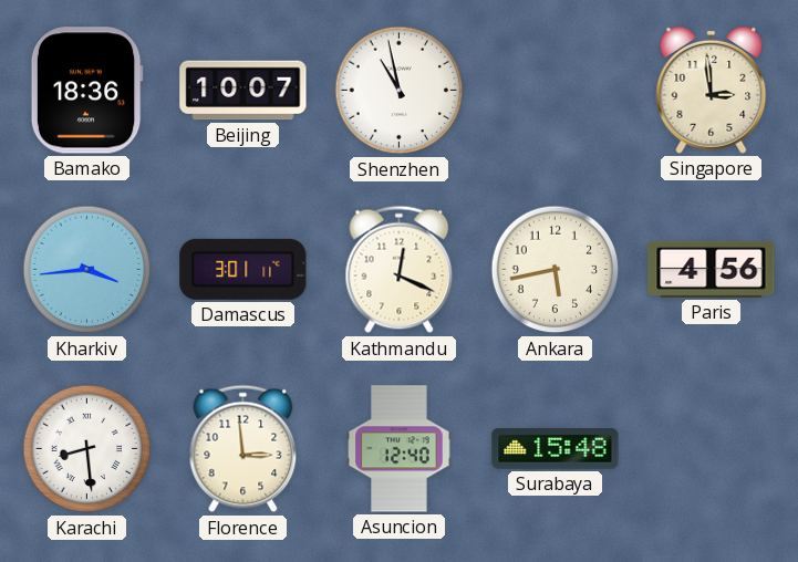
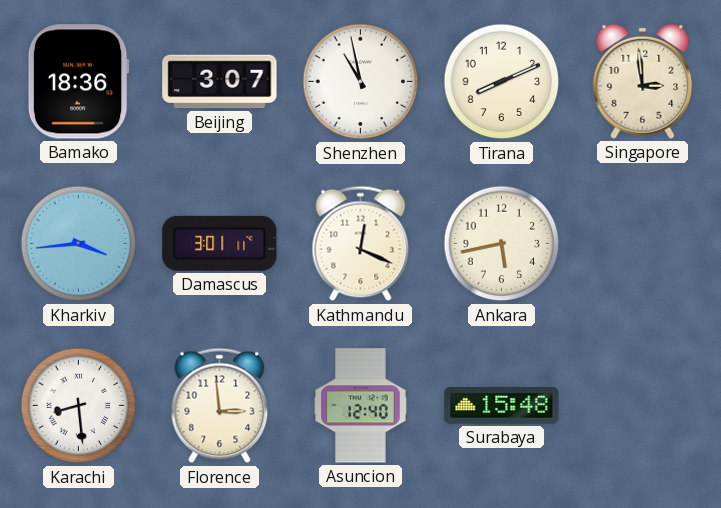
Beijing: 10:07 -> 3:07
Tirana: none -> 8:11
Paris: 4:56 -> none
